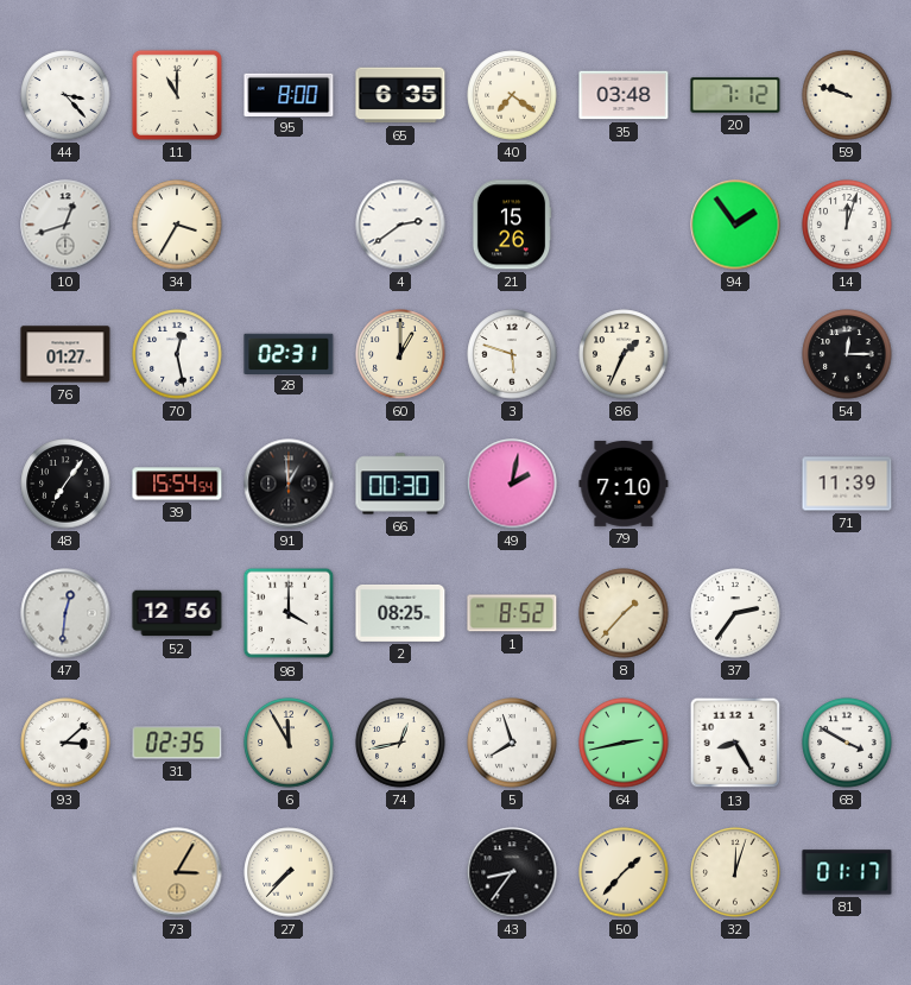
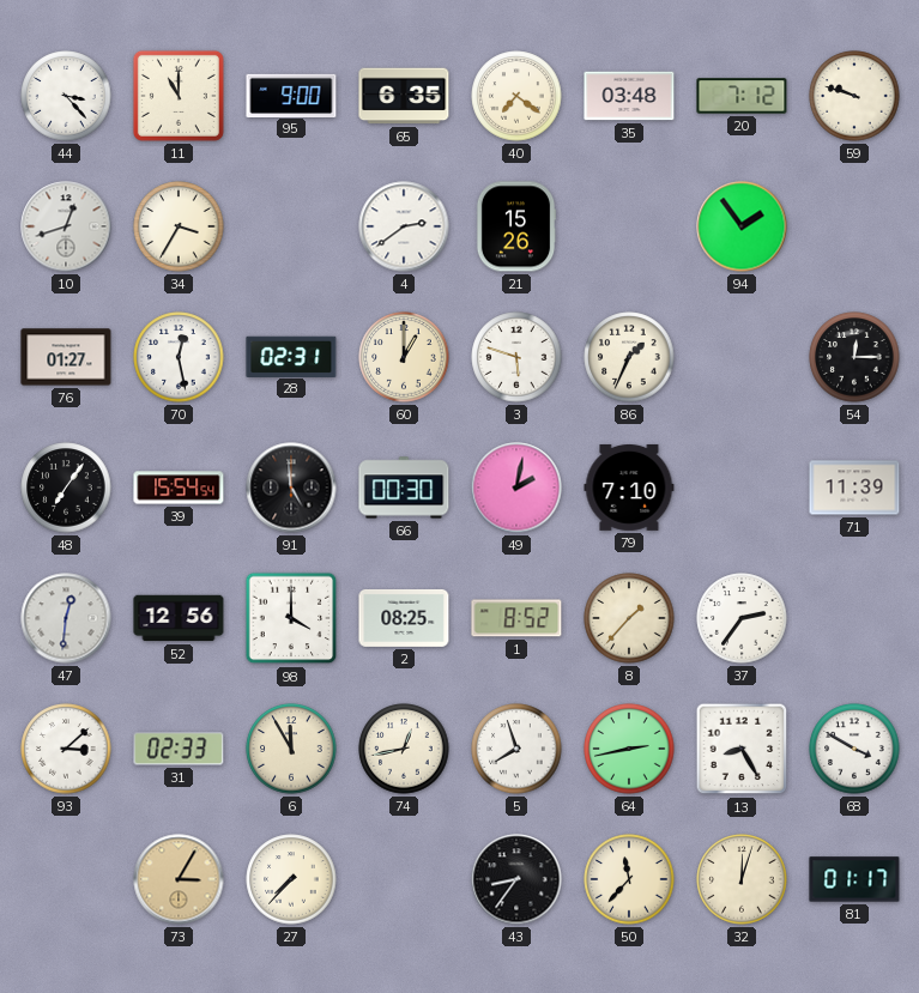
95: 8:00 -> 9:00
14: 12:03 -> none
91: 12:59 -> 4:59
31: 02:35 -> 02:33
50: 1:37 -> 11:37
